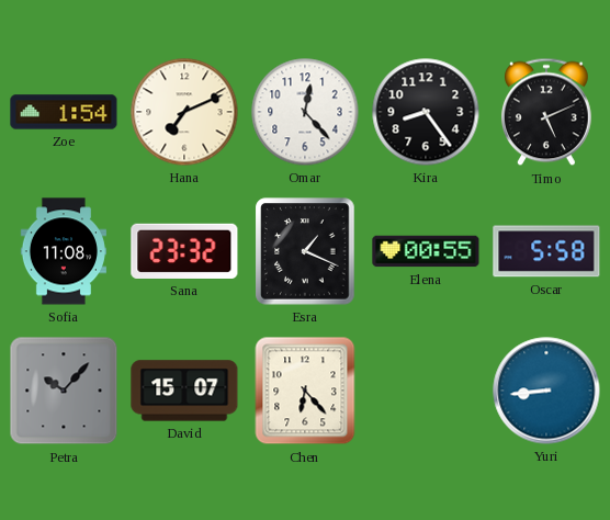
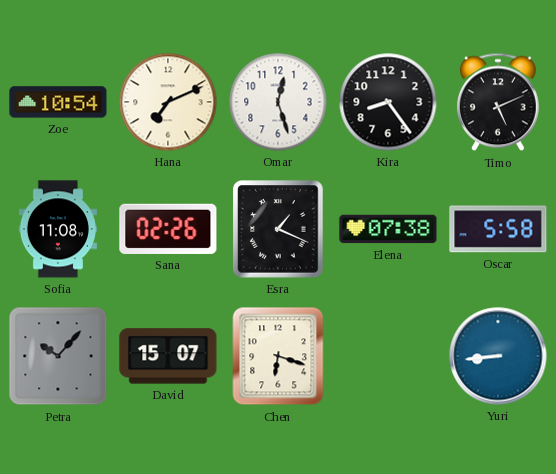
Zoe: 1:54 -> 10:54
Omar: 12:23 -> 12:27
Sana: 23:32 -> 02:26
Elena: 00:55 -> 07:38
Chen: 6:23 -> 6:18
